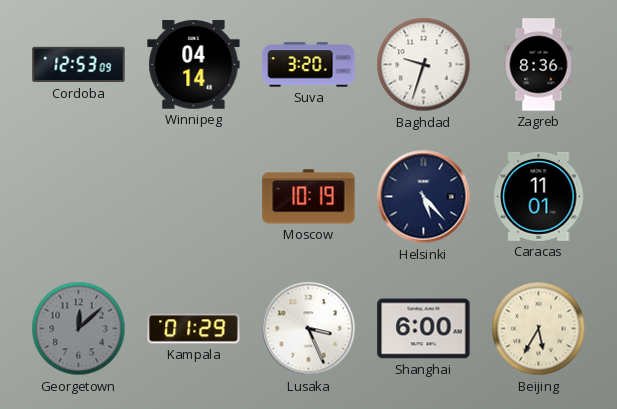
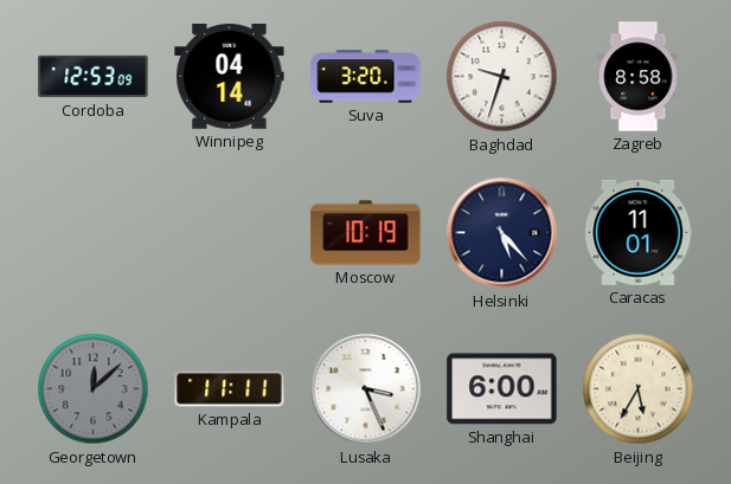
Zagreb: 8:36 -> 8:58
Kampala: 01:29 -> 11:11
